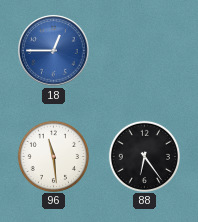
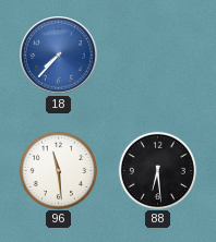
18: 12:45 -> 7:37
88: 6:24 -> 6:29
